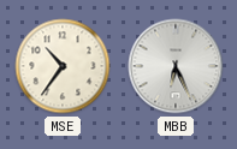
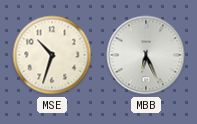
MSE: 10:36 -> 10:33
